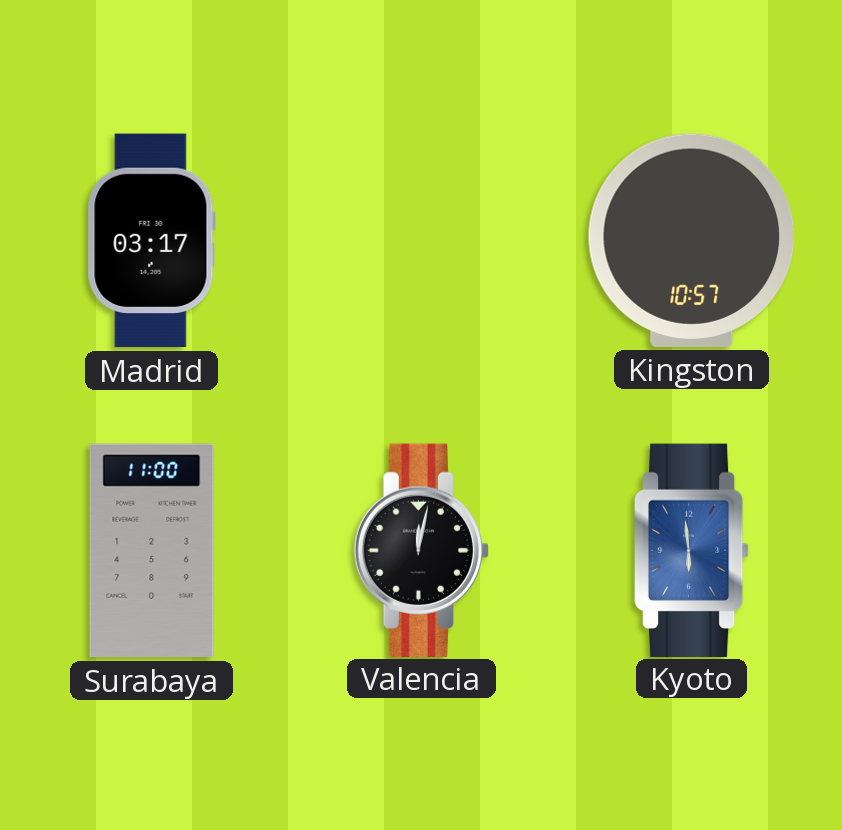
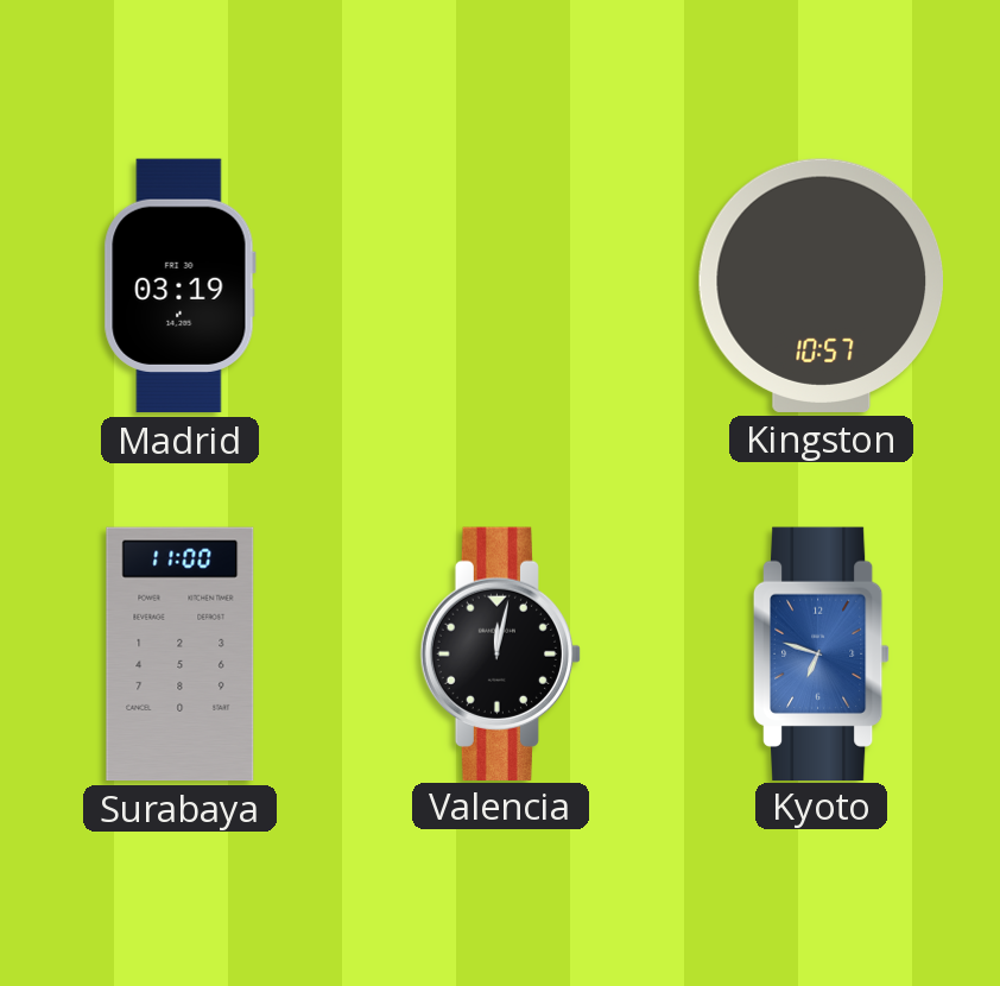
Madrid: 03:17 -> 03:19
Kyoto: 5:59 -> 6:48
